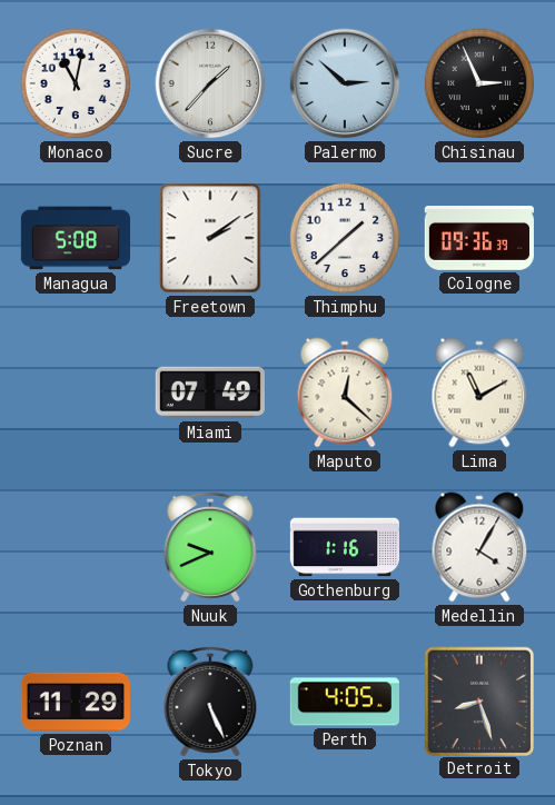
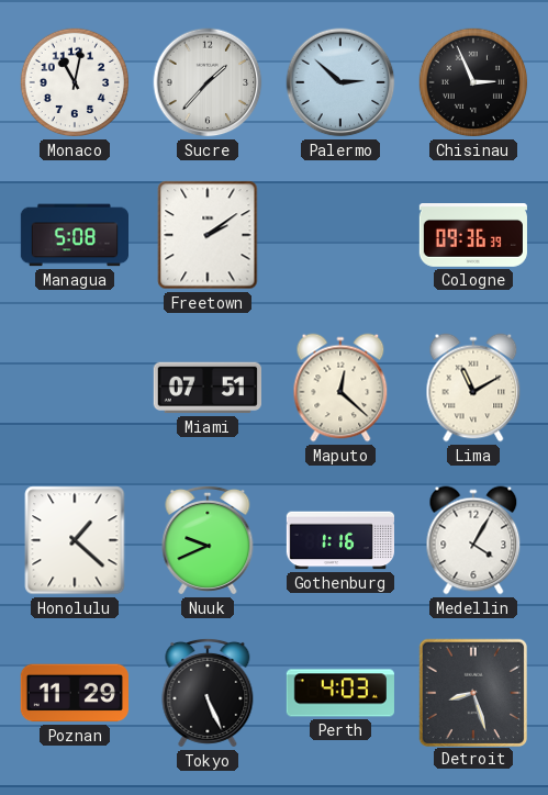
Thimphu: 1:38 -> none
Miami: 07:49 -> 07:51
Honolulu: none -> 1:22
Perth: 4:05 -> 4:03
